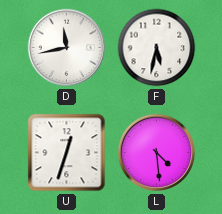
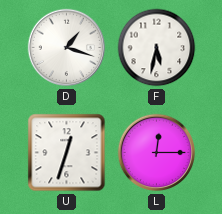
D: 11:43 -> 1:18
L: 4:29 -> 12:15
